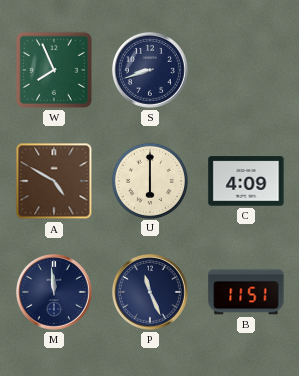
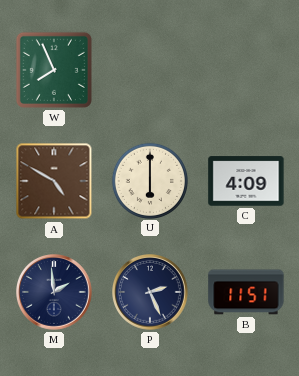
S: 8:42 -> none
M: 11:59 -> 1:59
P: 11:26 -> 2:26
